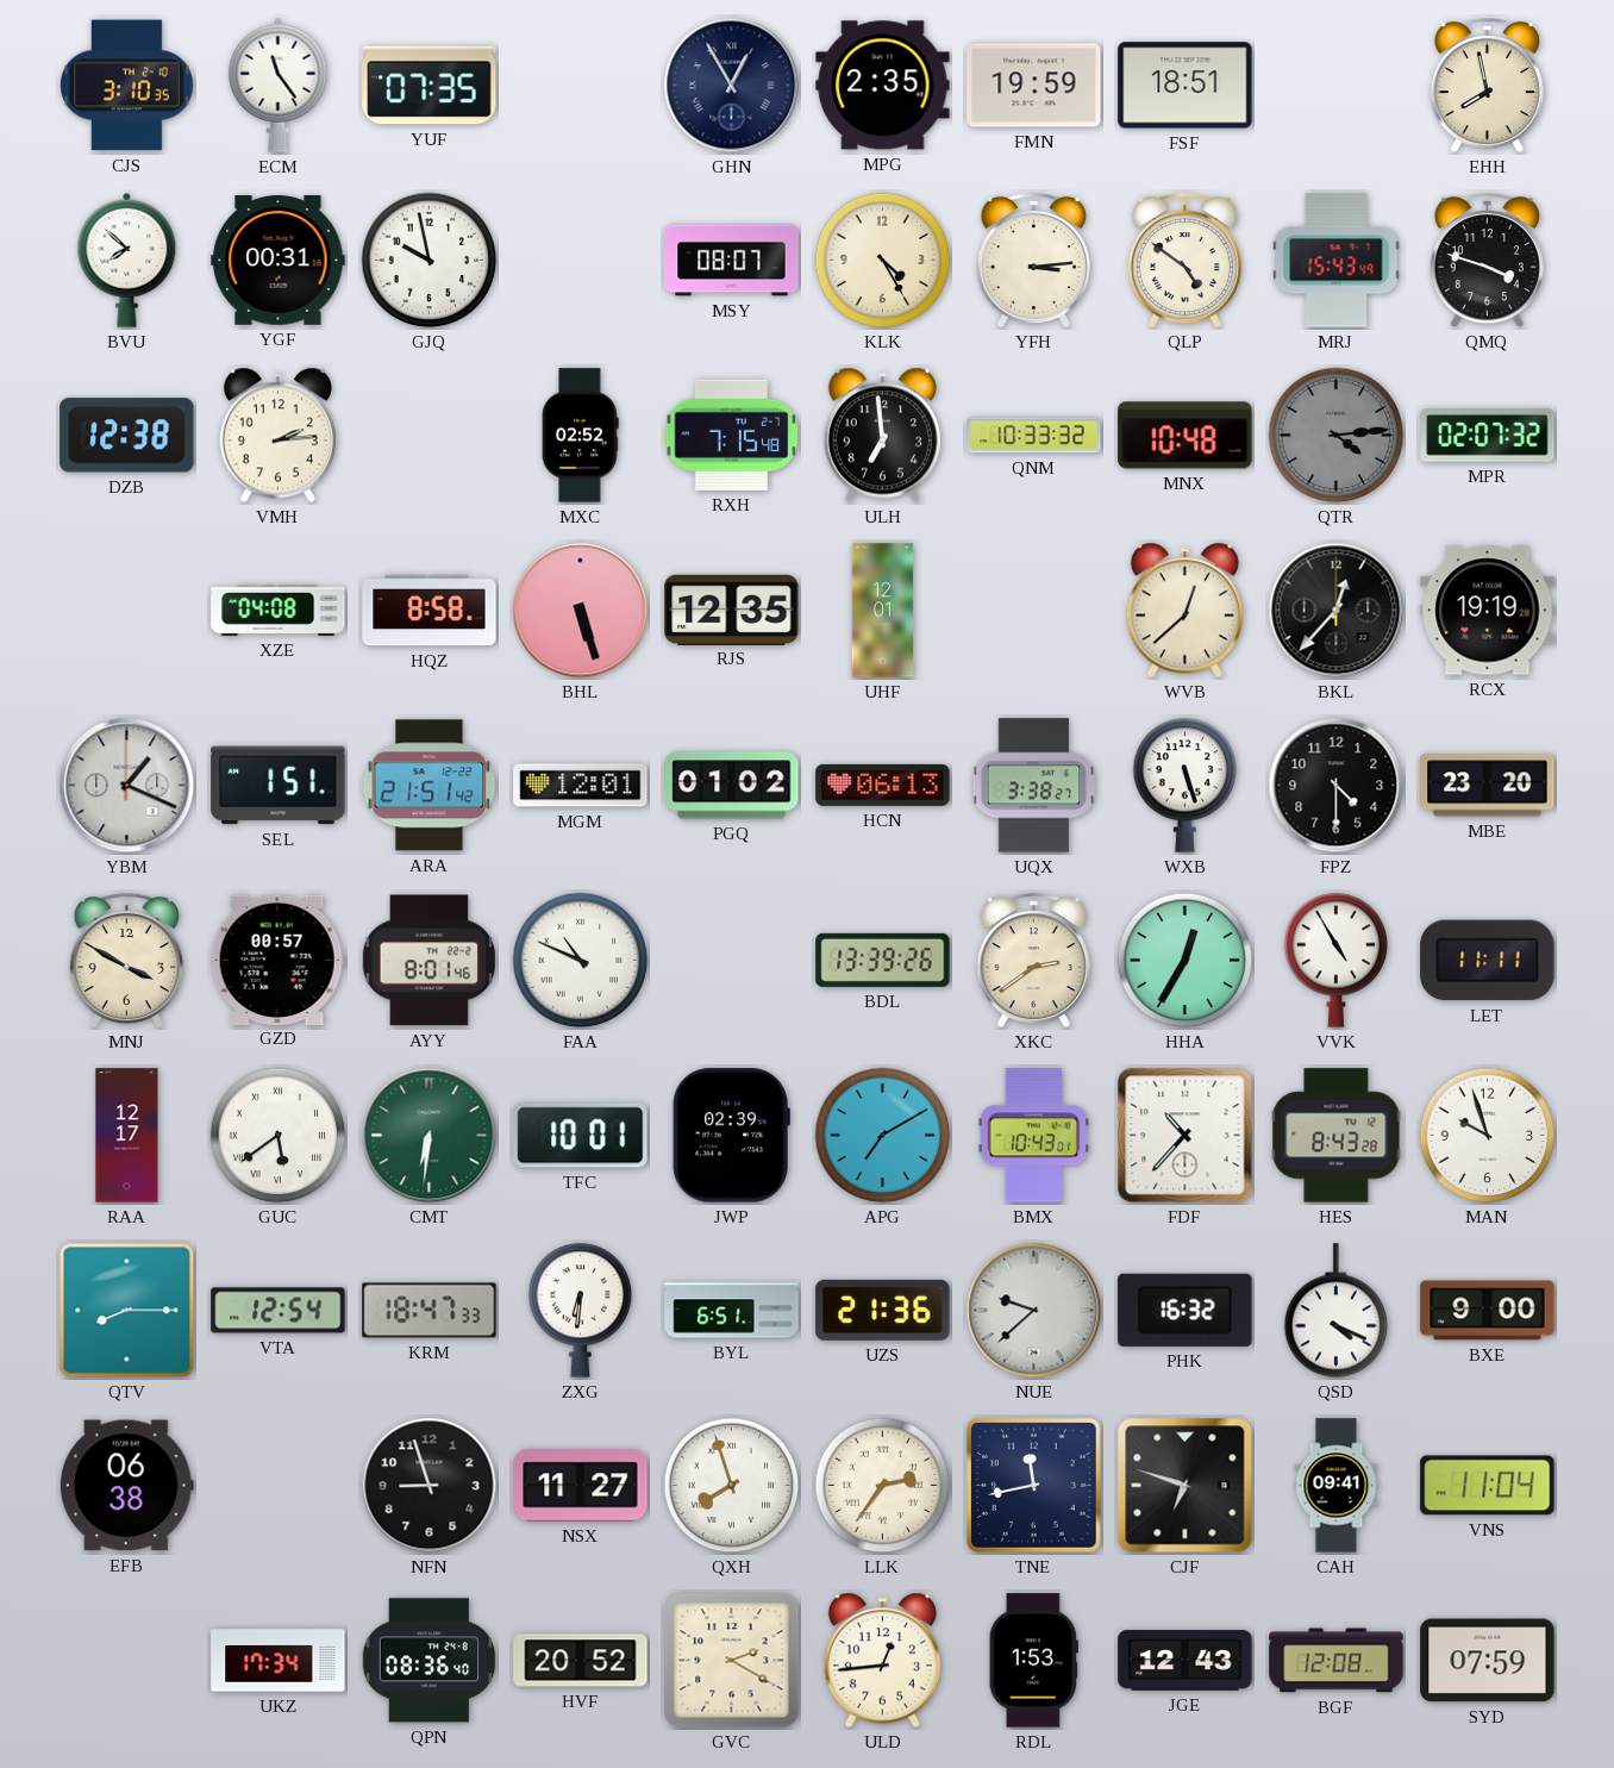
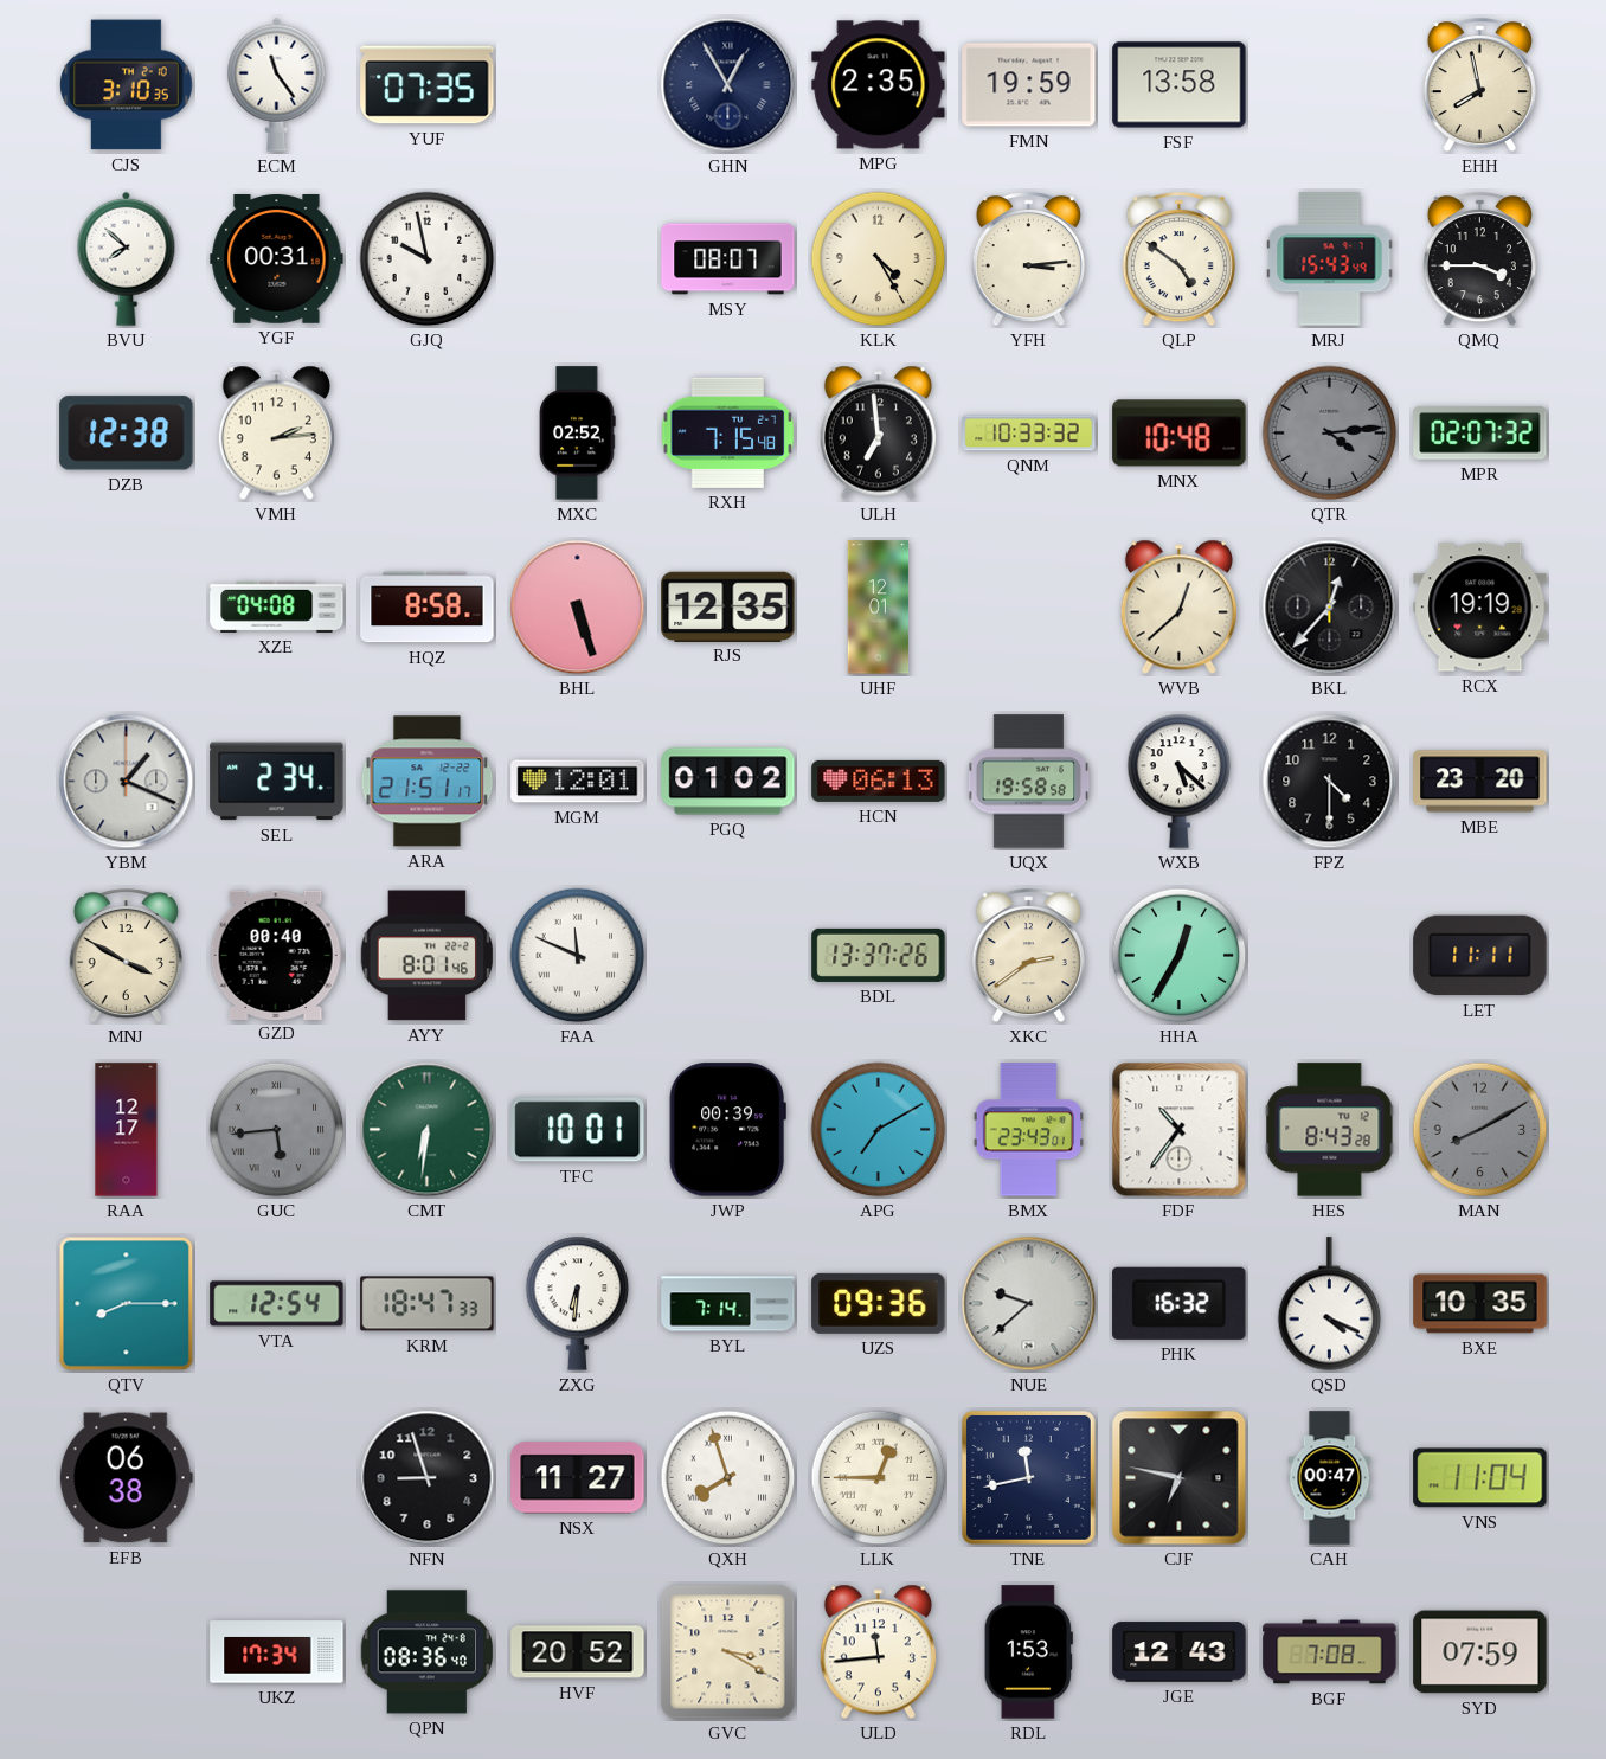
FSF: 18:51 -> 13:58
QMQ: 3:48 -> 3:45
SEL: 1:51 -> 2:34
ARA: 21:51:42 -> 21:51:17
UQX: 3:38 -> 19:58
WXB: 5:27 -> 5:22
GZD: 00:57 -> 00:40
FAA: 10:49 -> 11:49
BDL: 13:39 -> 13:37
VVK: 4:55 -> none
GUC: 5:39 -> 5:44
GUC dial: white -> grey
JWP: 02:39 -> 00:39
BMX: 10:43 -> 23:43
FDF: 10:37 -> 10:36
MAN: 9:57 -> 8:10
MAN dial: white -> grey
BYL: 6:51 -> 7:14
UZS: 21:36 -> 09:36
BXE: 9:00 -> 10:35
LLK: 2:36 -> 12:45
CJF: 6:48 -> 6:47
CAH: 09:41 -> 00:47
GVC: 2:20 -> 3:20
ULD: 12:44 -> 11:44
BGF: 12:08 -> 7:08
